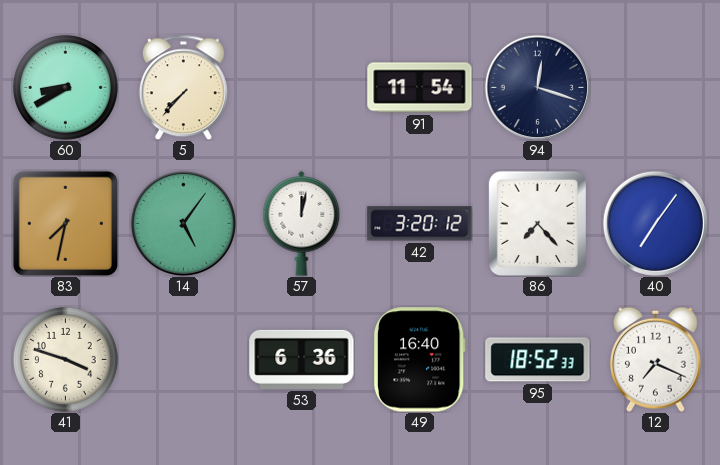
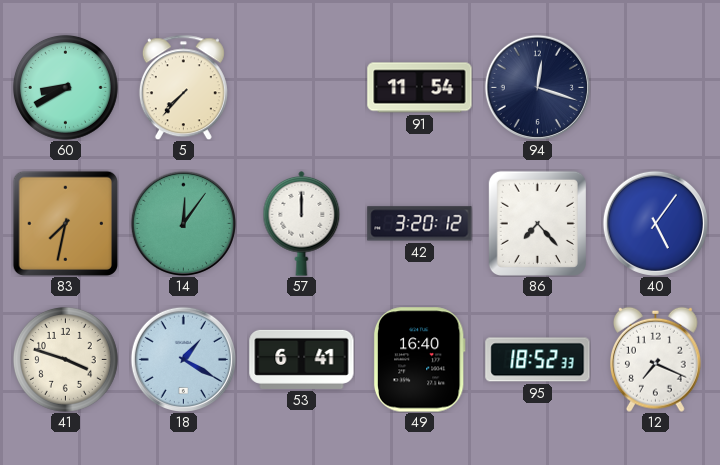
14: 5:06 -> 12:06
57: 12:02 -> 12:00
40: 7:06 -> 5:06
18: none -> 1:20
53: 6:36 -> 6:41
